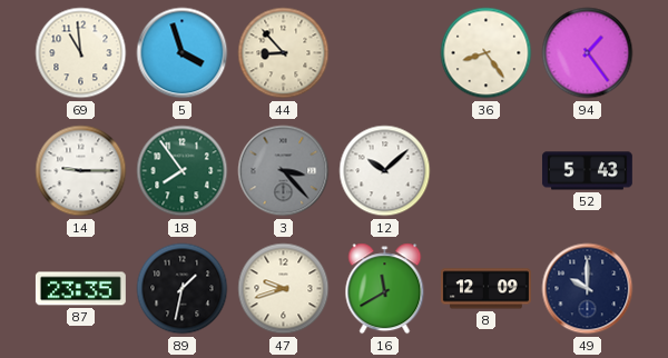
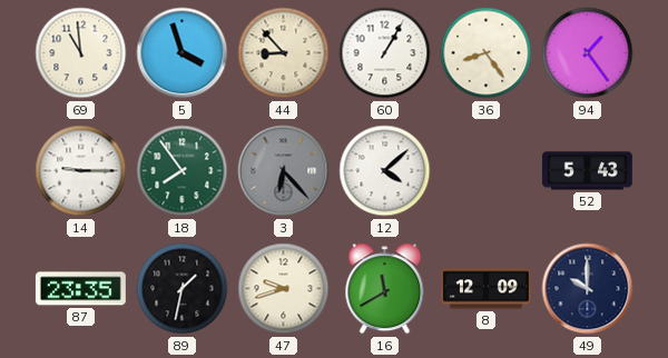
60: none -> 1:05
3: 3:23 -> 6:23
12: 10:08 -> 4:08
